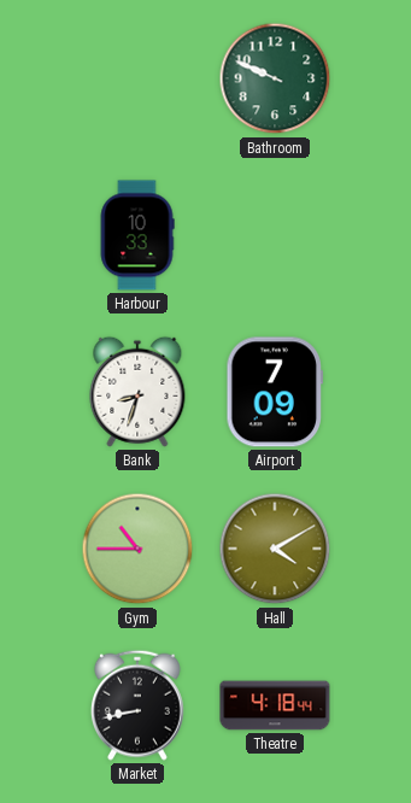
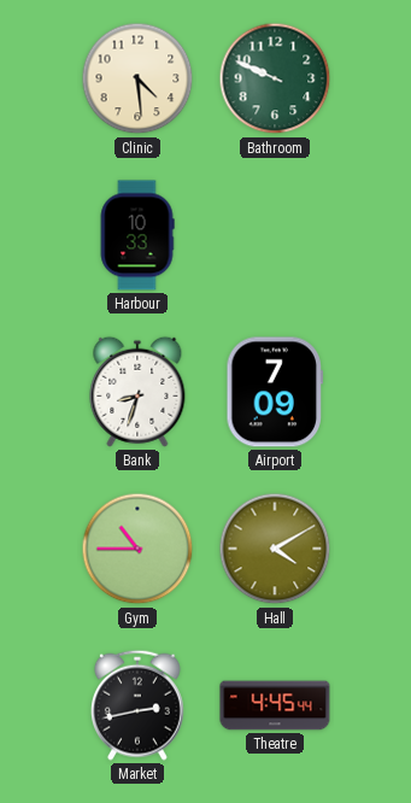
Clinic: none -> 4:29
Market: 8:43 -> 2:43
Theatre: 4:18 -> 4:45
